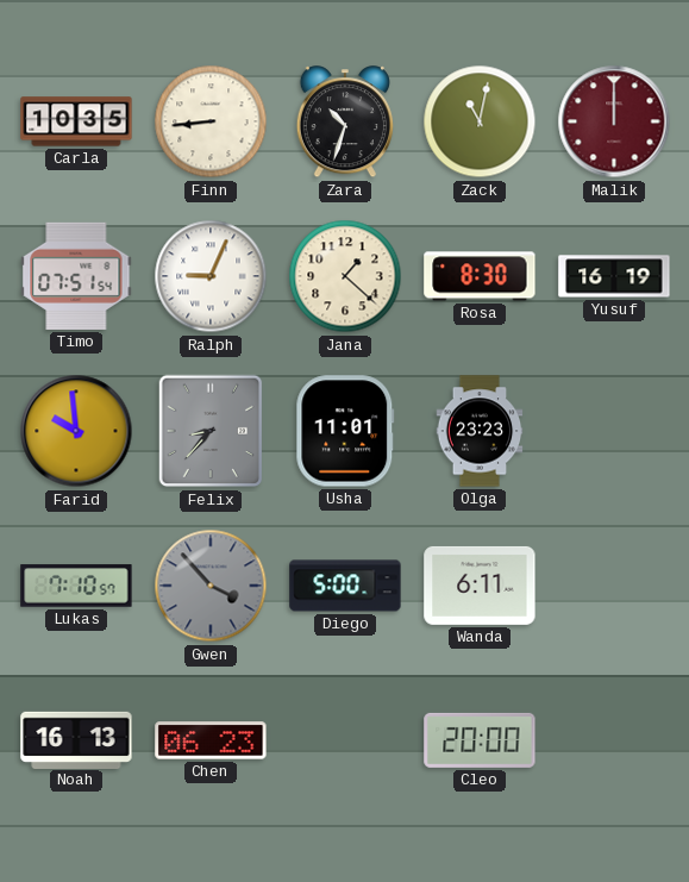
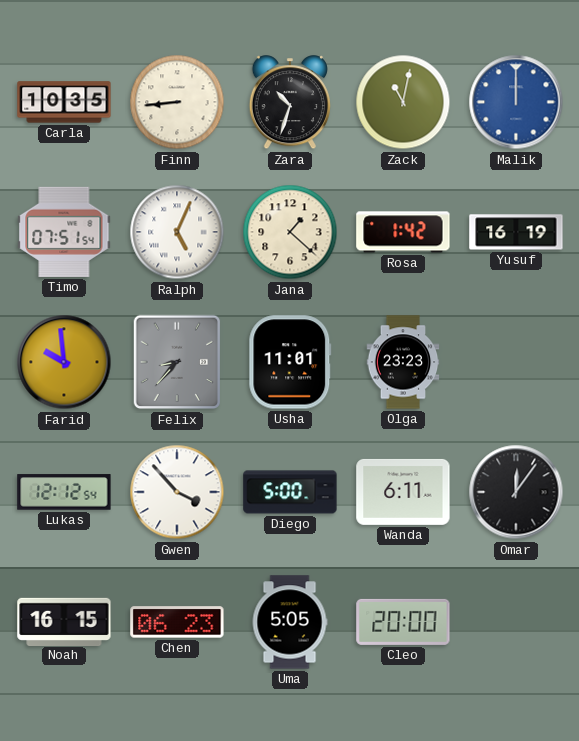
Malik dial: burgundy -> blue
Ralph: 9:04 -> 5:04
Rosa: 8:30 -> 1:42
Lukas: 7:10 -> 12:12
Gwen dial: grey -> white
Omar: none -> 12:06
Noah: 16:13 -> 16:15
Uma: none -> 5:05
